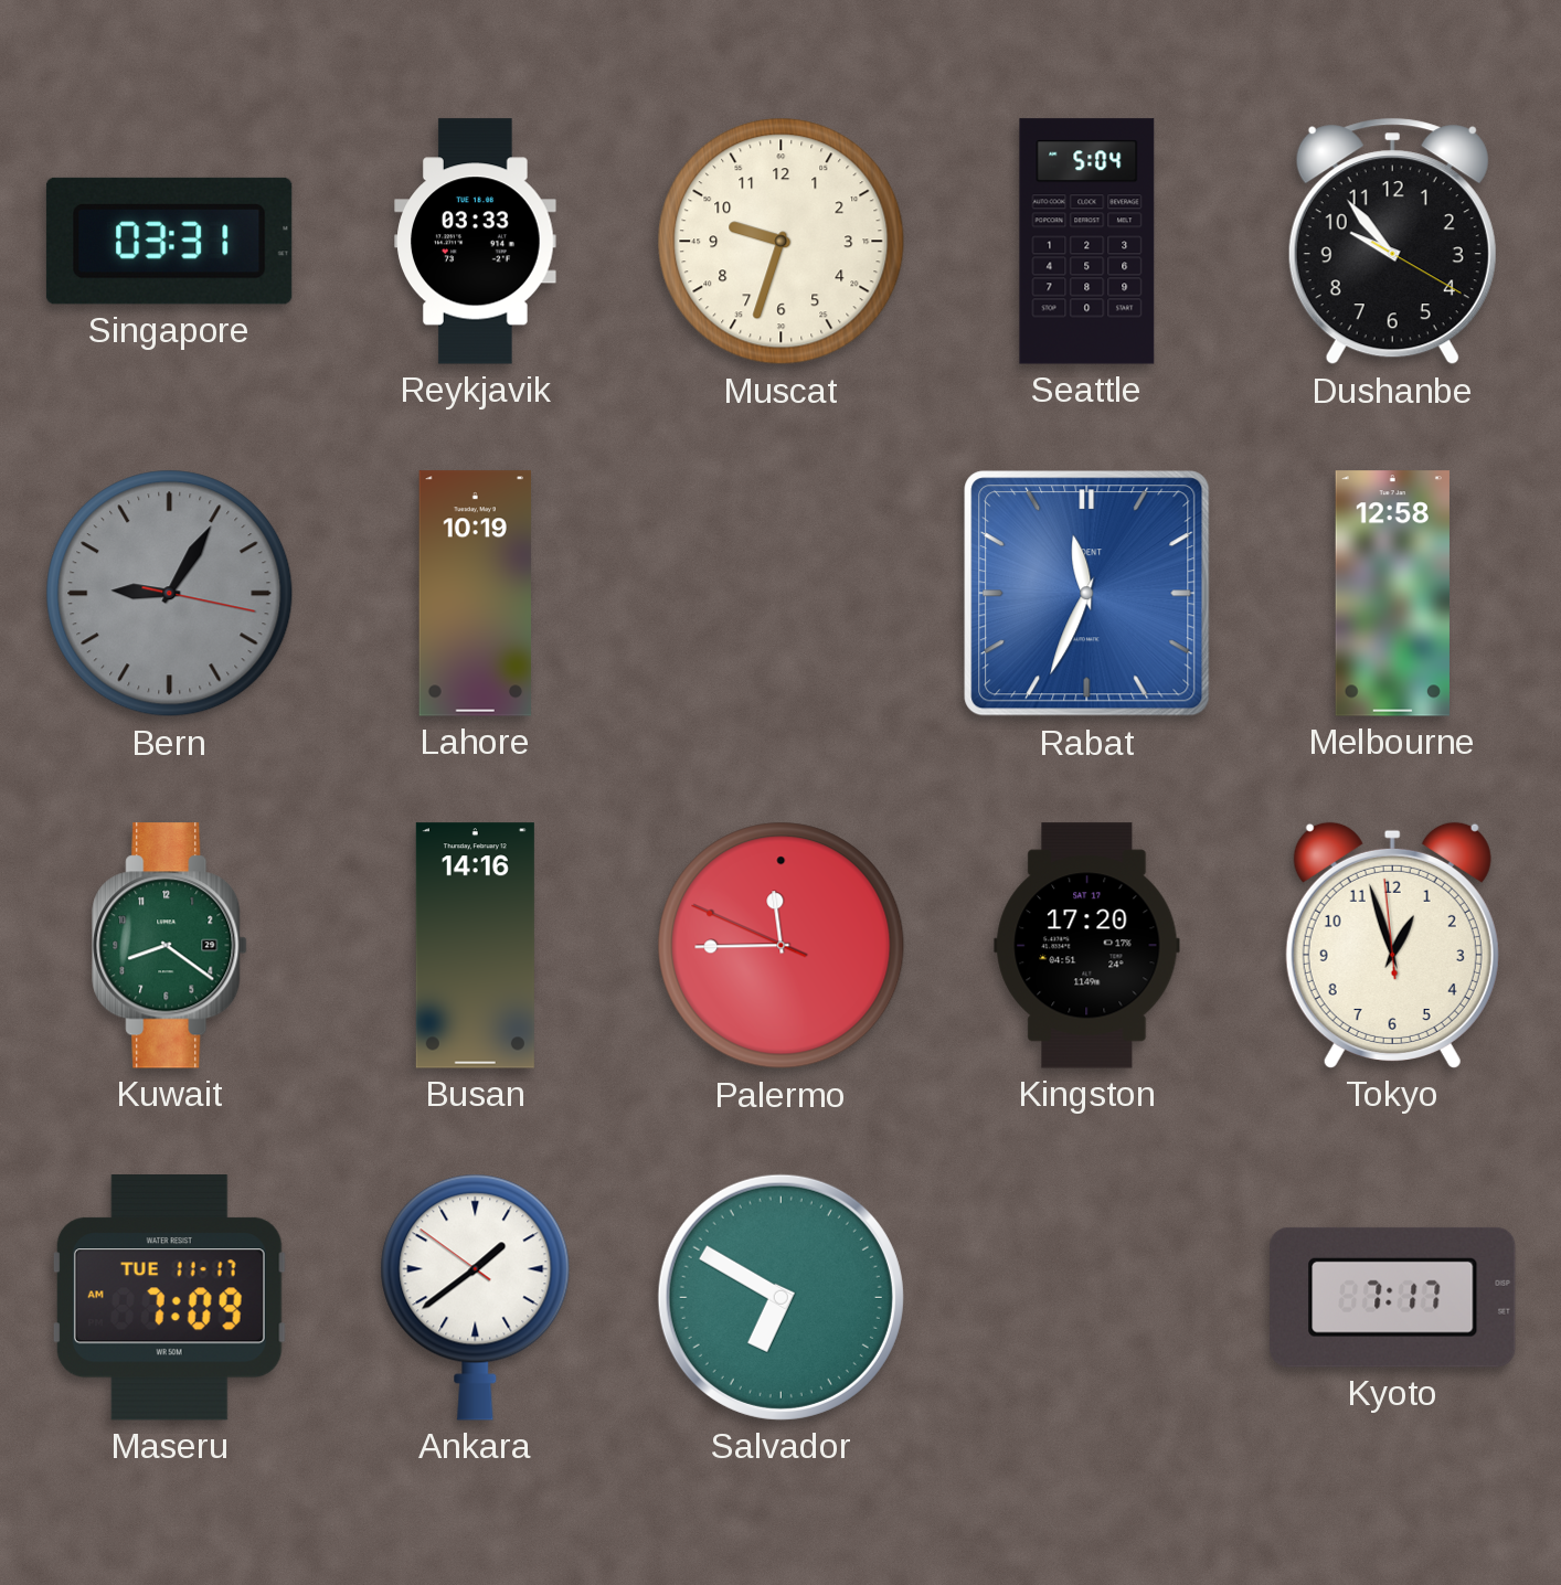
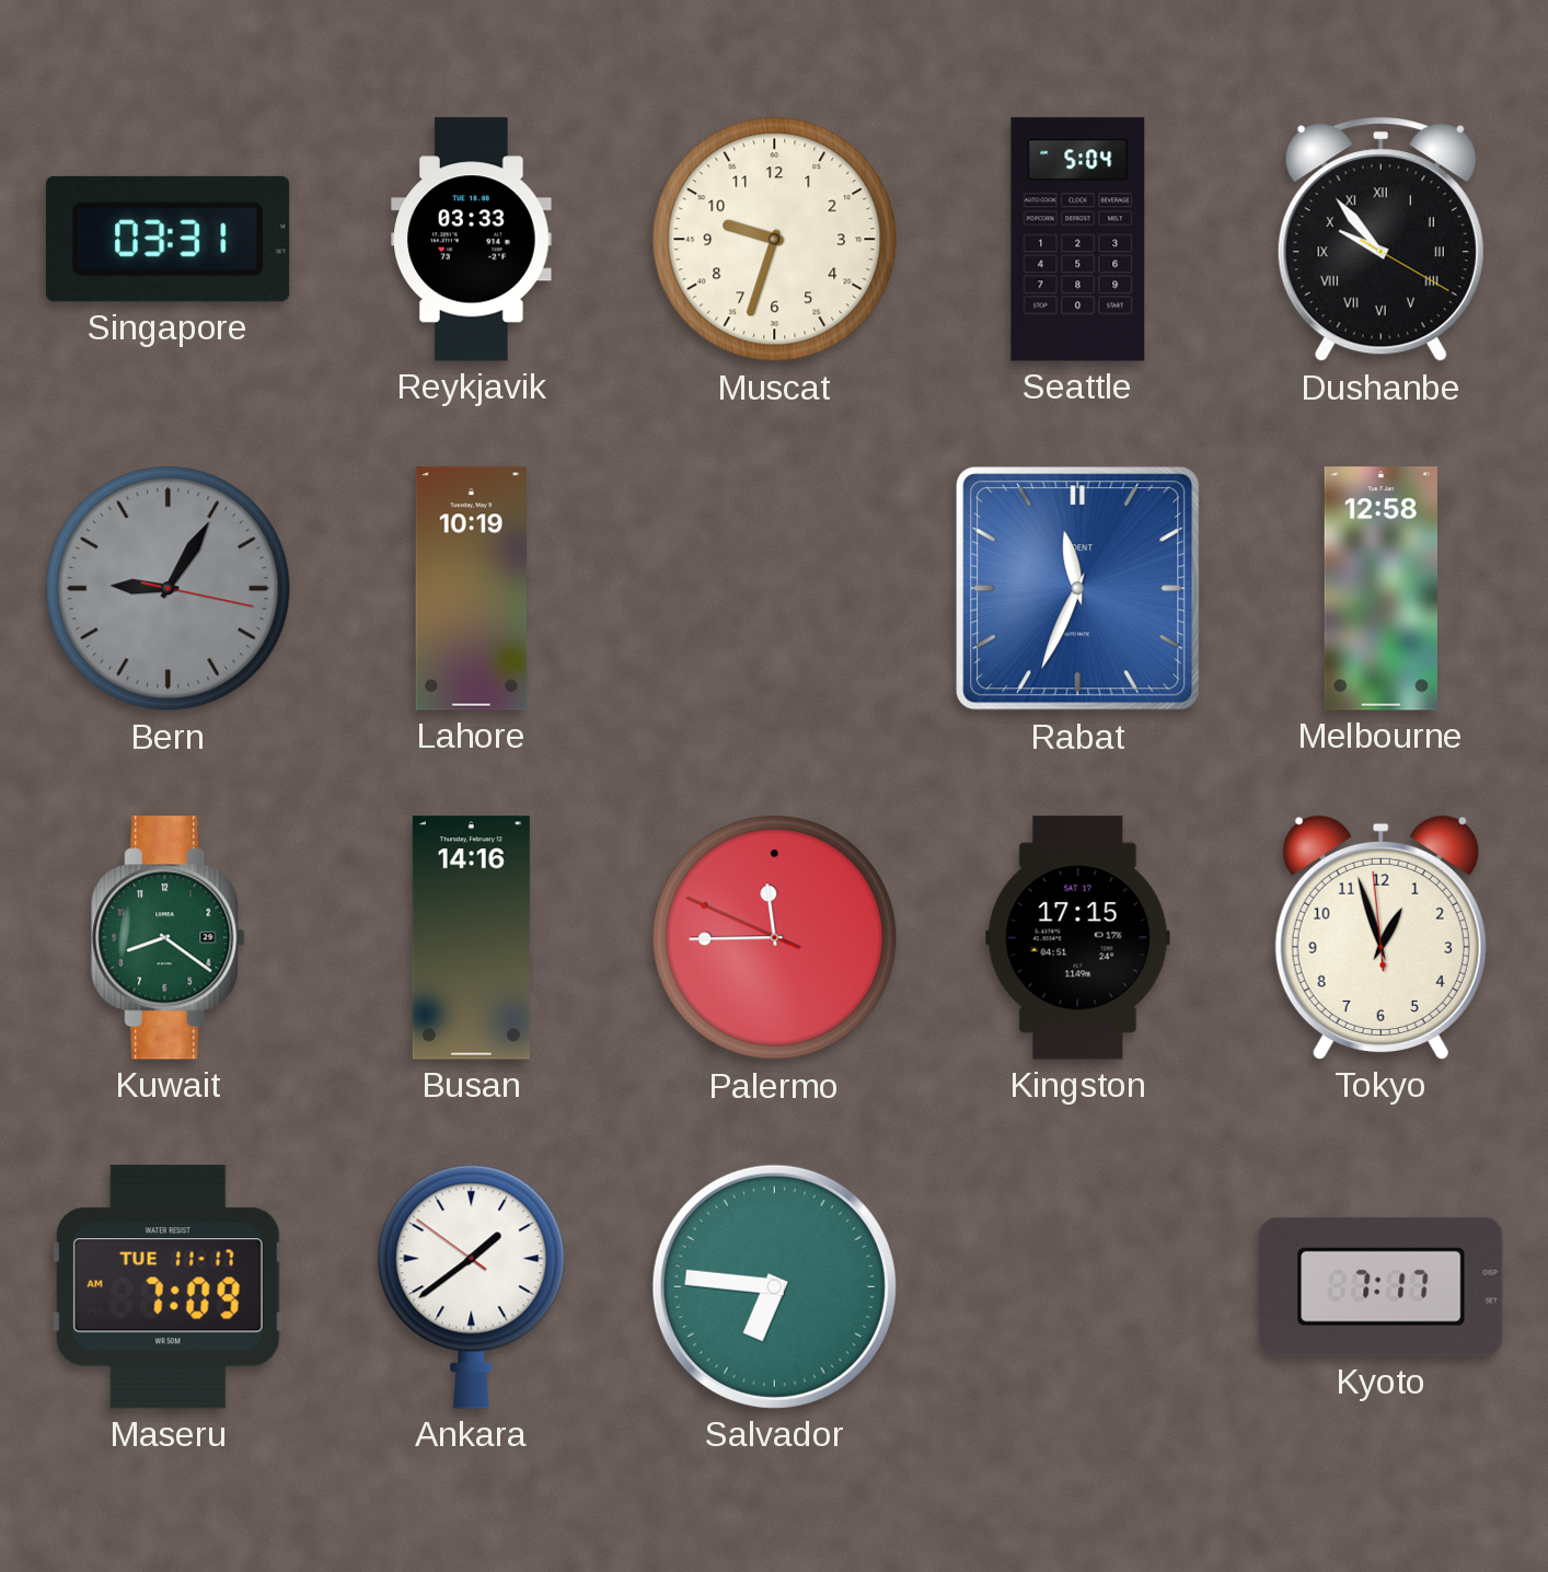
Dushanbe numerals: Arabic -> Roman
Kingston: 17:20 -> 17:15
Salvador: 6:50 -> 6:46
